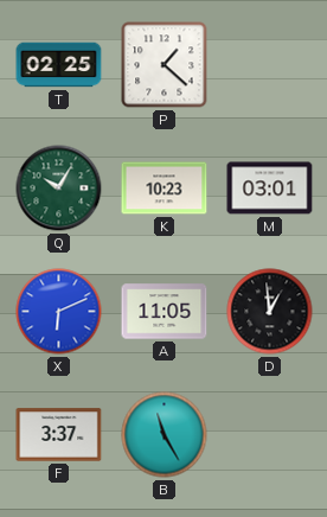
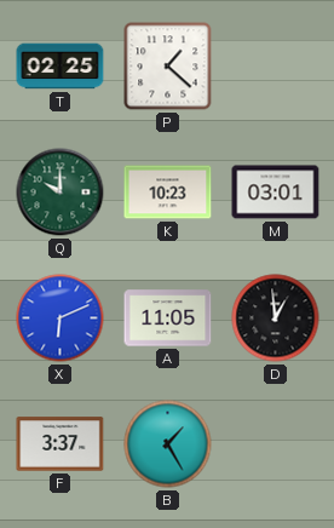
Q: 10:05 -> 10:00
B: 11:25 -> 1:25
